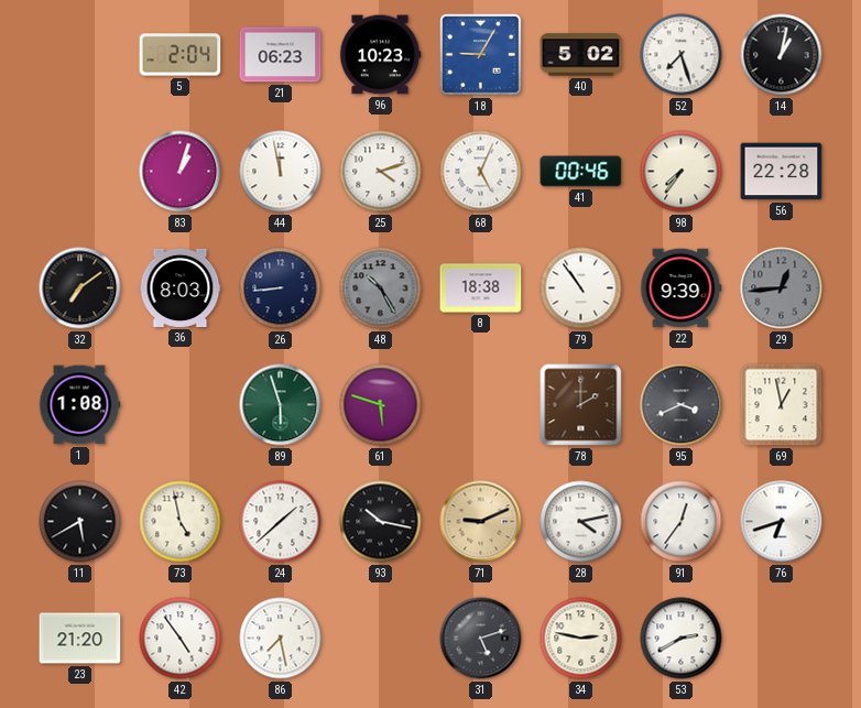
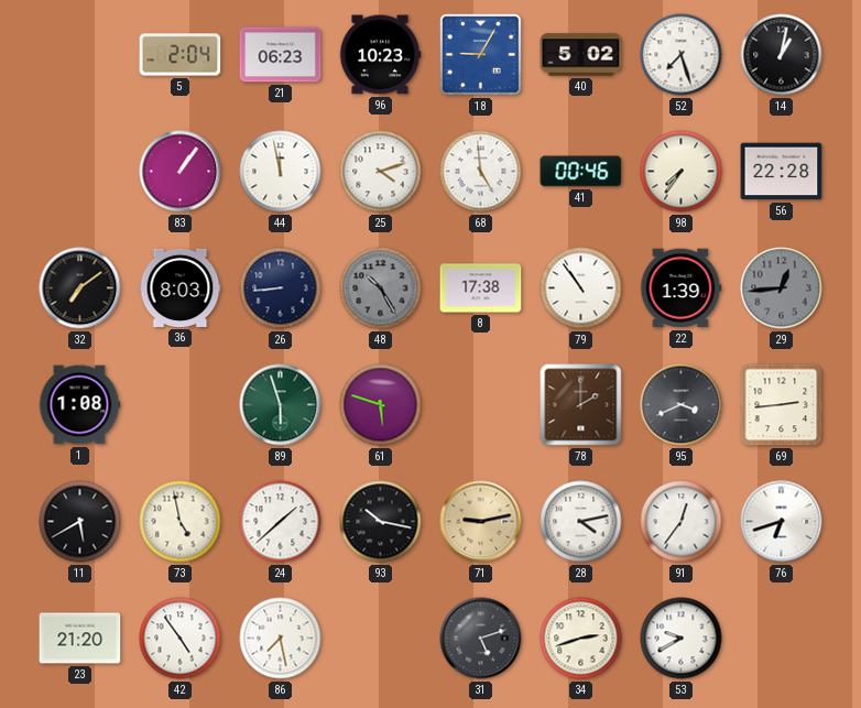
83: 1:03 -> 1:06
68: 5:04 -> 4:59
8: 18:38 -> 17:38
22: 9:39 -> 1:39
69: 12:58 -> 2:44
71: 9:11 -> 9:13
34: 2:47 -> 2:42
53: 2:40 -> 9:40
